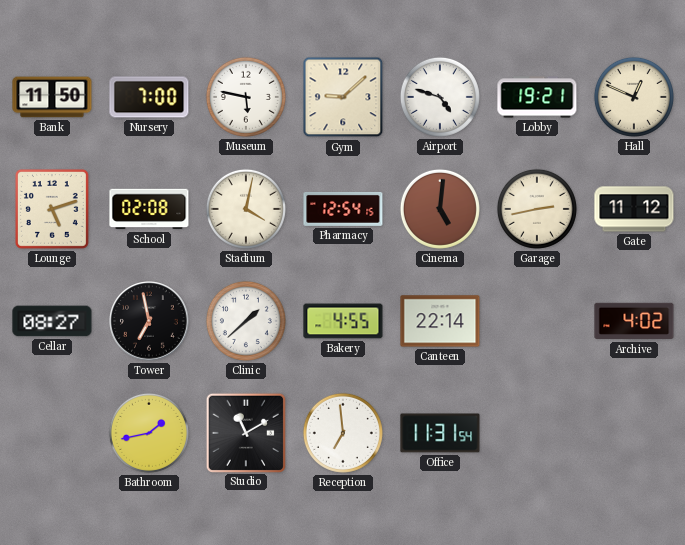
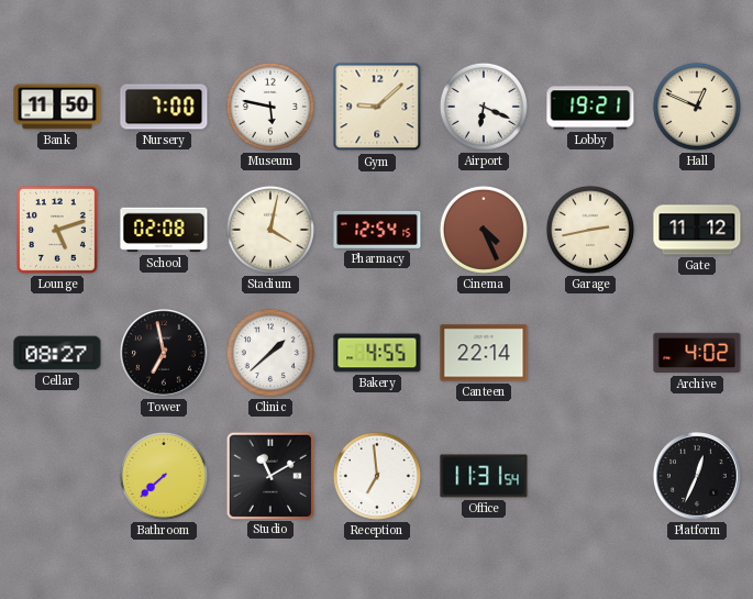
Airport: 4:48 -> 6:19
Cinema: 5:01 -> 4:26
Bathroom: 1:43 -> 7:38
Platform: none -> 12:34
